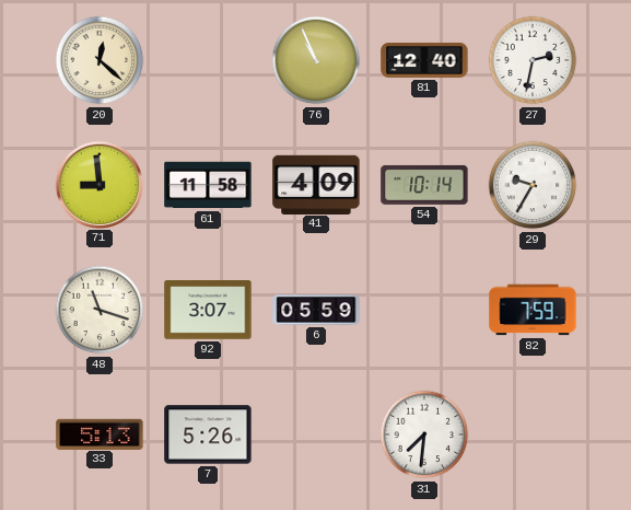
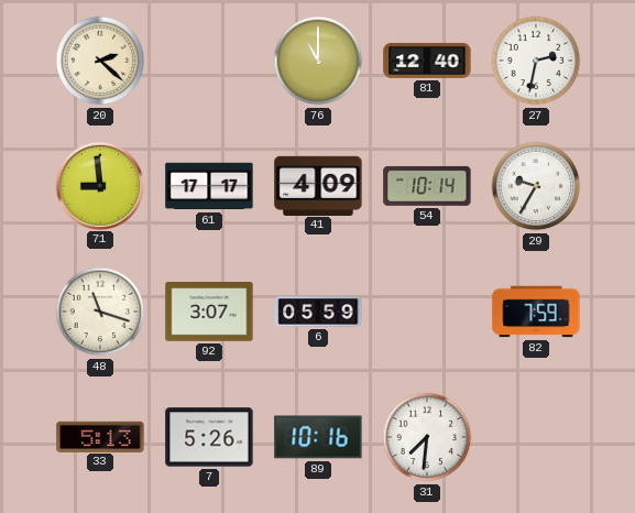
20: 12:22 -> 2:22
76: 10:56 -> 11:00
61: 11:58 -> 17:17
89: none -> 10:16
